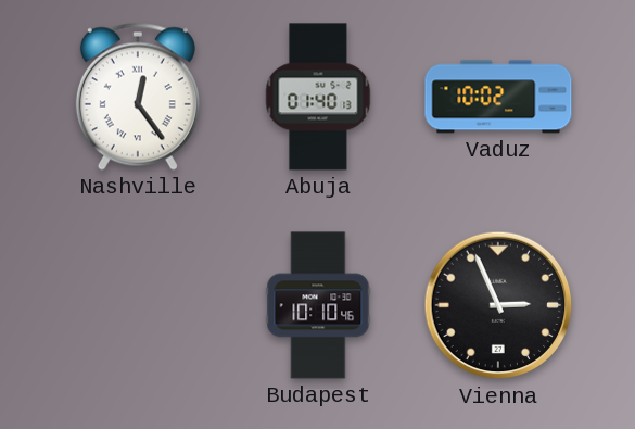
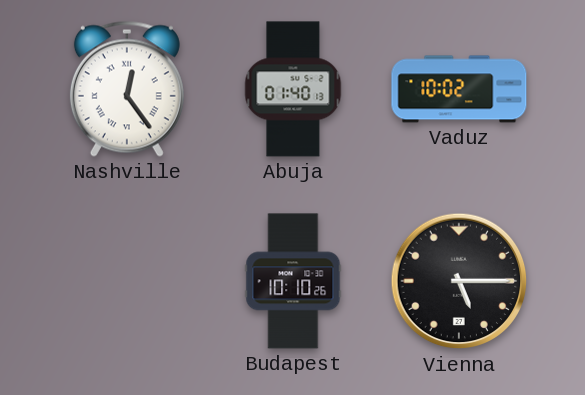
Budapest: 10:10:46 -> 10:10:26
Vienna: 2:56 -> 5:15
